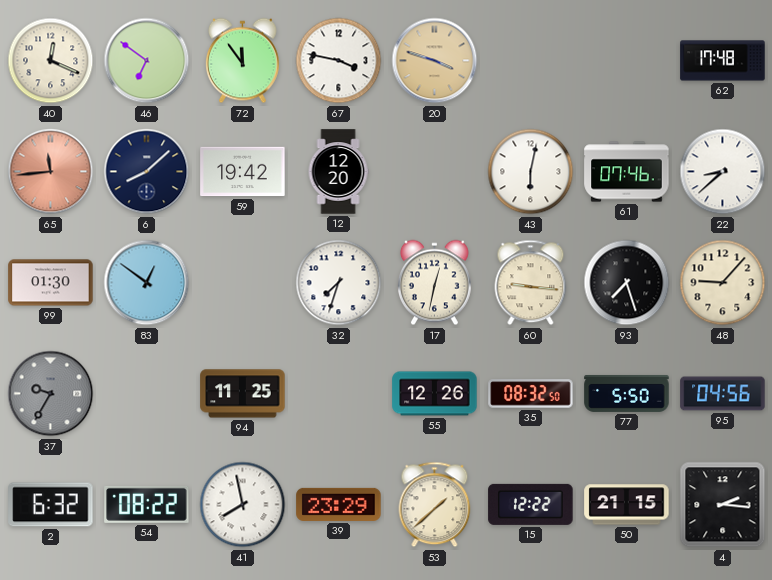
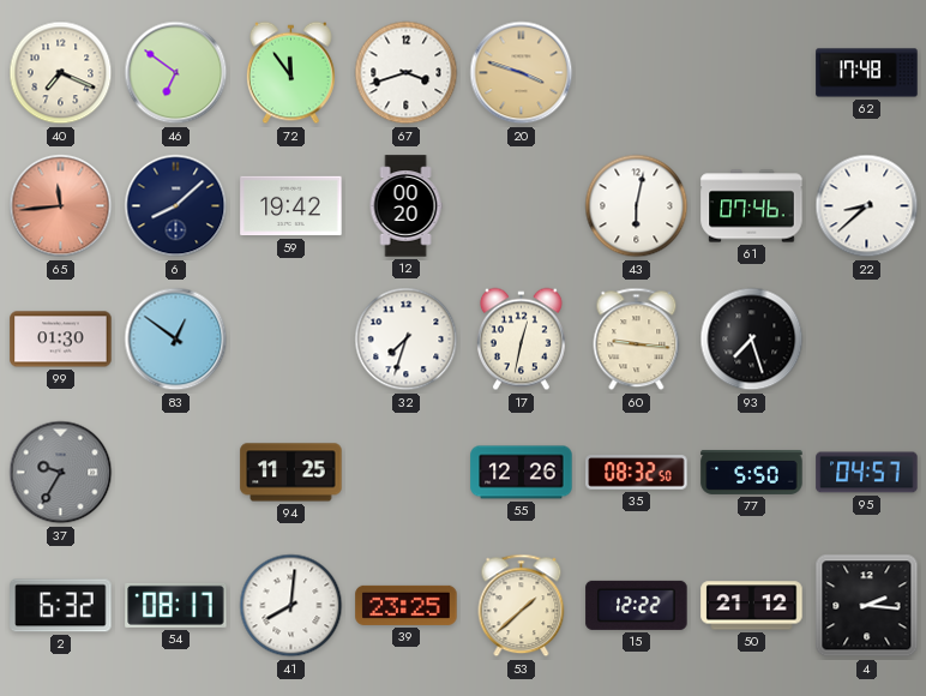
40: 12:19 -> 7:19
67: 3:47 -> 3:42
12: 12:20 -> 00:20
48: 9:07 -> none
95: 04:56 -> 04:57
54: 08:22 -> 08:17
41: 7:58 -> 8:01
39: 23:29 -> 23:25
50: 21:15 -> 21:12
